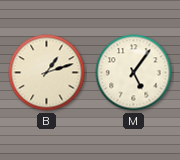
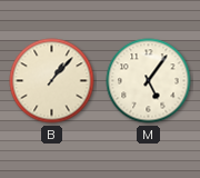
B: 1:12 -> 1:07
